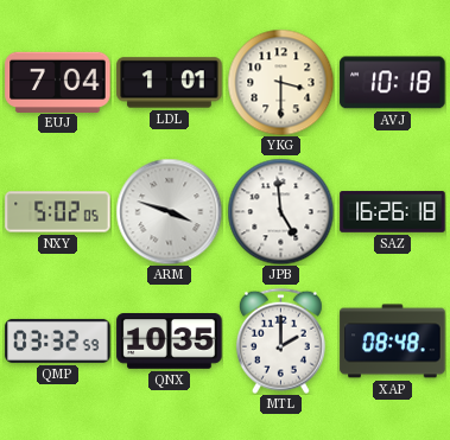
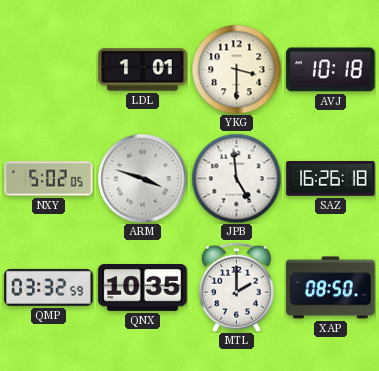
EUJ: 7:04 -> none
XAP: 08:48 -> 08:50
